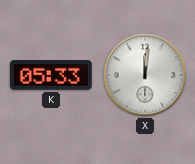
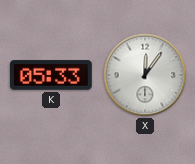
X: 12:01 -> 12:06
